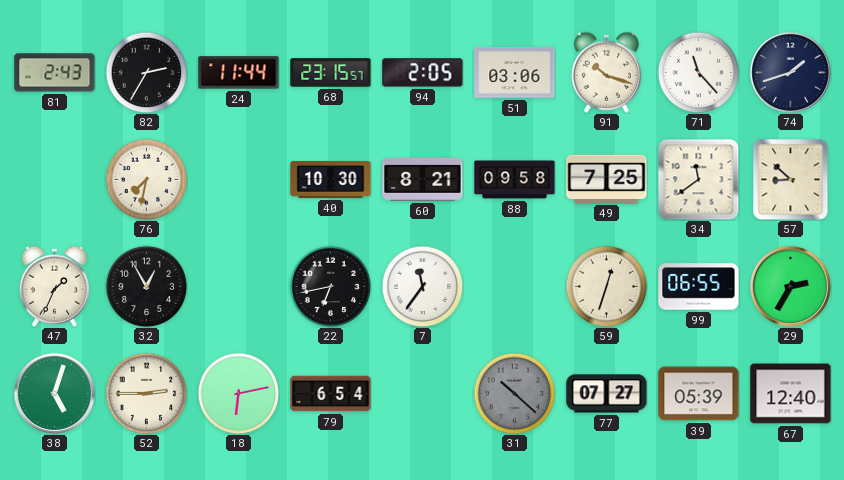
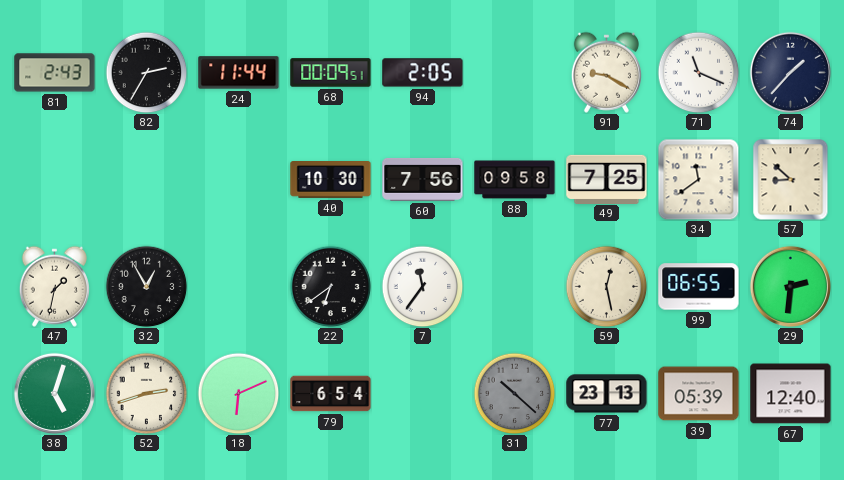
68: 23:15 -> 00:09
51: 03:06 -> none
91: 10:18 -> 9:20
71: 11:23 -> 11:19
74: 1:42 -> 1:37
76: 7:32 -> none
60: 8:21 -> 7:56
47: 1:34 -> 1:32
22: 6:43 -> 6:39
59: 12:33 -> 12:28
29: 2:35 -> 2:31
52: 2:45 -> 2:42
18: 6:13 -> 6:11
77: 07:27 -> 23:13
